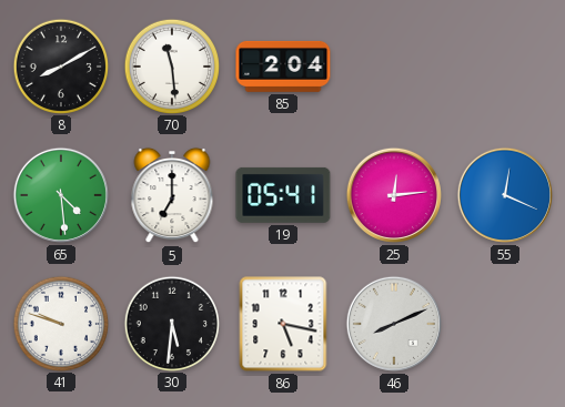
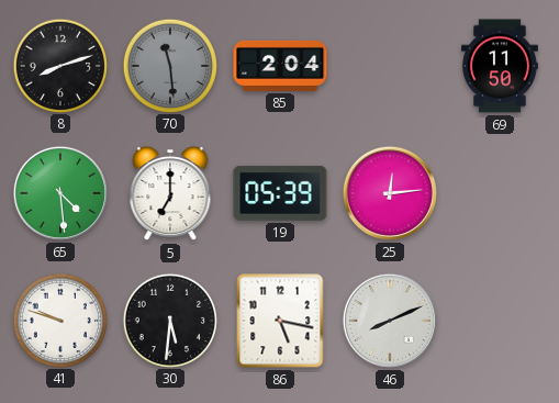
8: 8:10 -> 8:12
70 dial: white -> grey
69: none -> 11:50
19: 05:41 -> 05:39
55: 12:19 -> none
